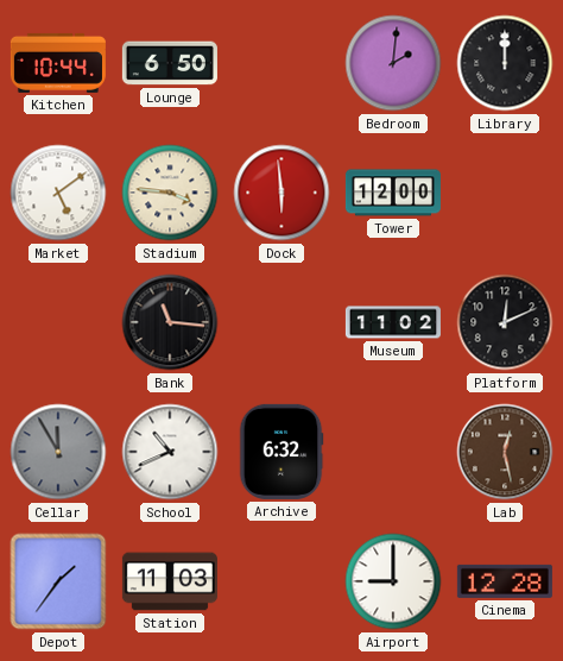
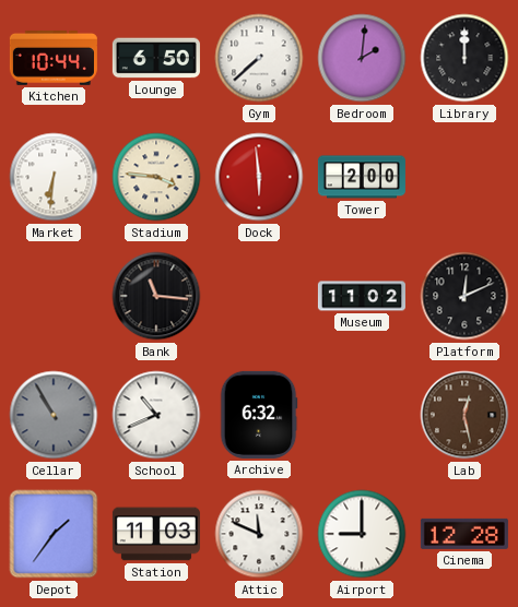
Gym: none -> 7:38
Market: 5:09 -> 6:31
Tower: 12:00 -> 2:00
Cellar: 11:55 -> 10:55
Attic: none -> 11:49
